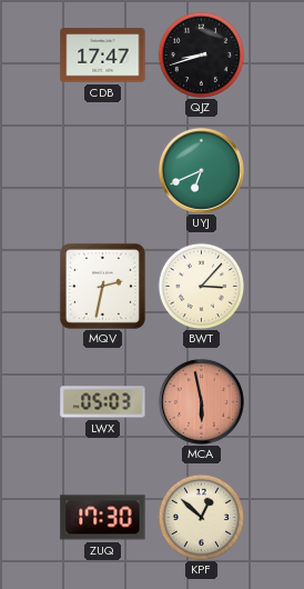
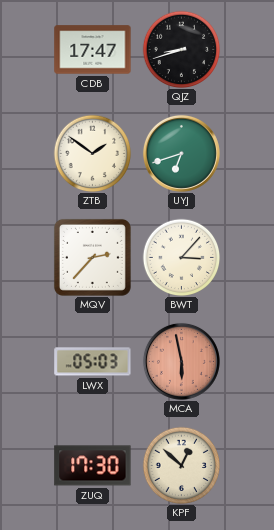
ZTB: none -> 1:51
UYJ: 6:41 -> 6:42
MQV: 2:32 -> 2:37
